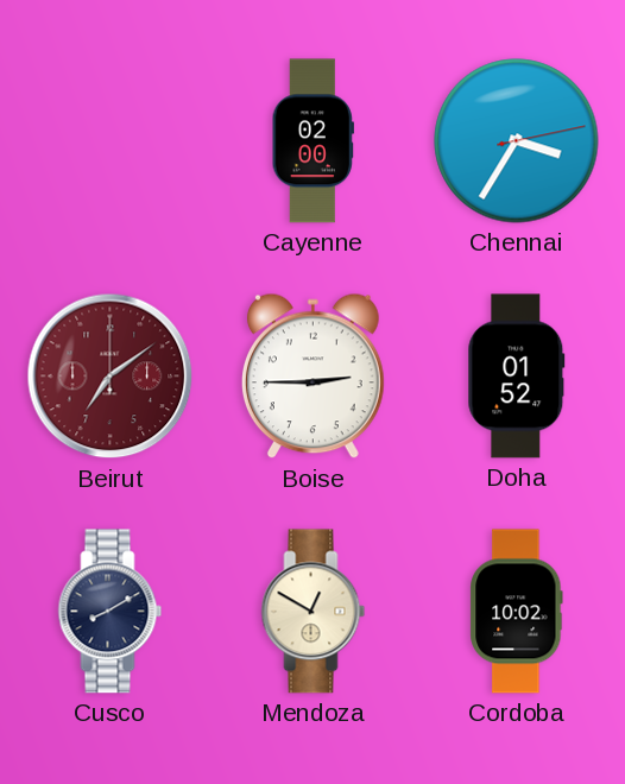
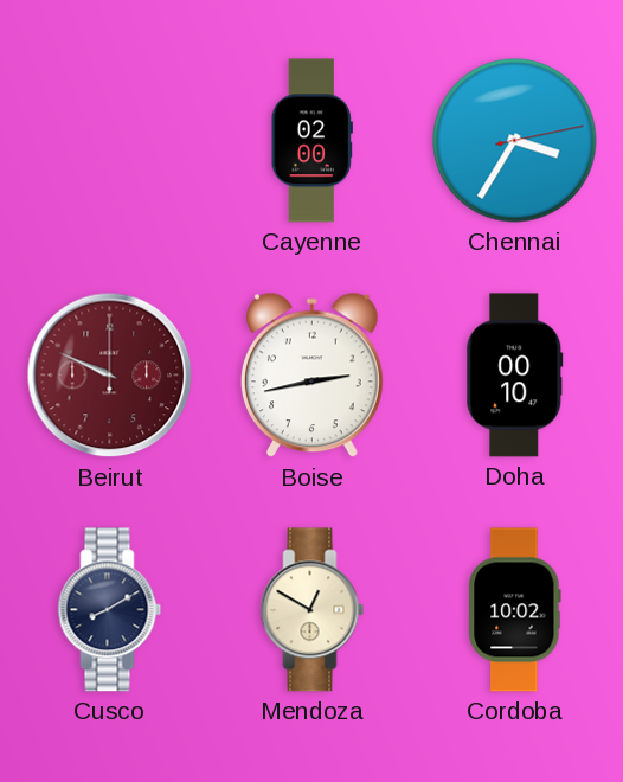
Beirut: 7:09 -> 9:49
Boise: 2:45 -> 2:43
Doha: 01:52 -> 00:10
